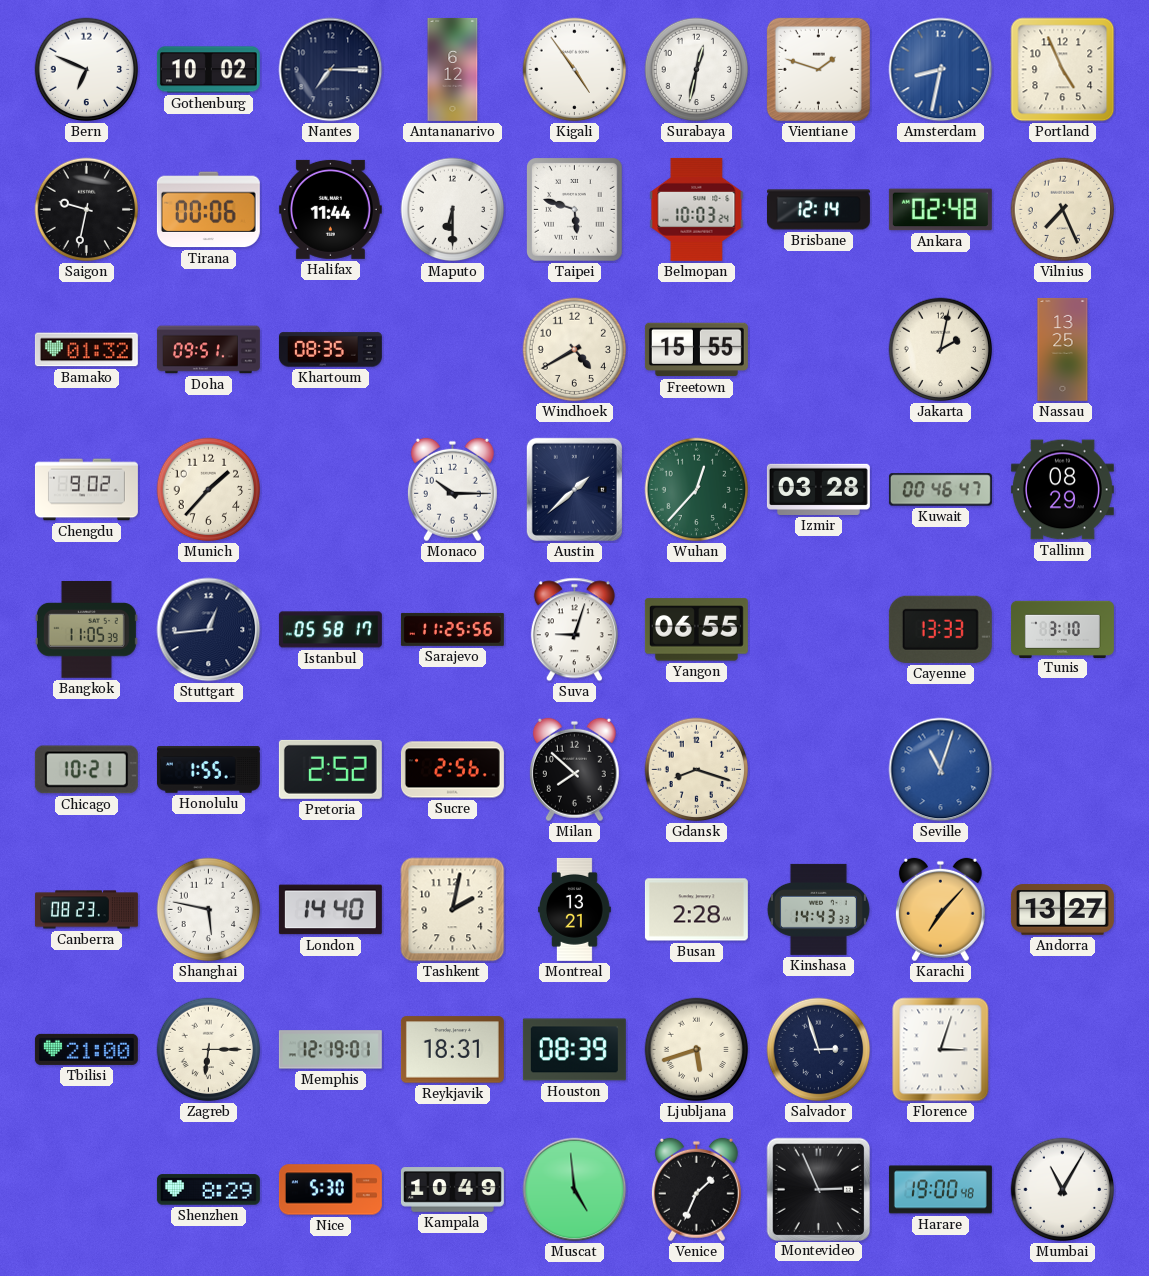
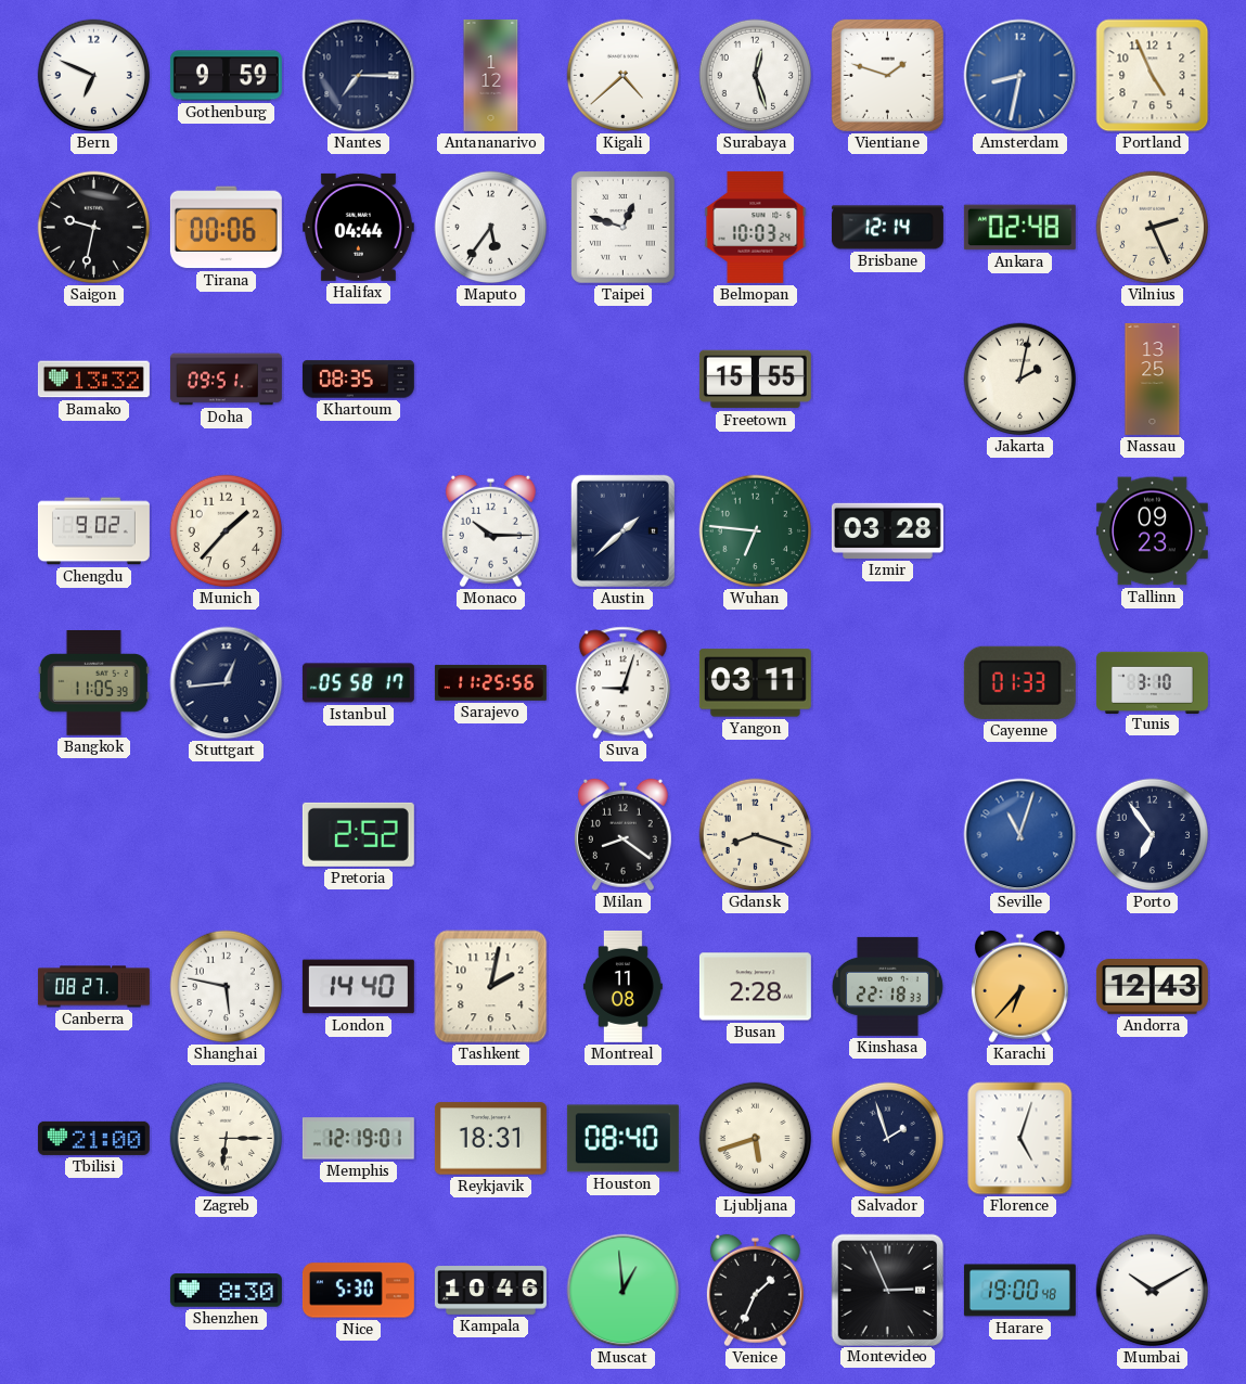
Gothenburg: 10:02 -> 9:59
Antananarivo: 6:12 -> 1:12
Kigali: 4:54 -> 4:38
Surabaya: 12:32 -> 12:27
Halifax: 11:44 -> 04:44
Maputo: 6:30 -> 5:36
Taipei: 5:48 -> 12:48
Vilnius: 7:26 -> 2:26
Bamako: 01:32 -> 13:32
Windhoek: 4:40 -> none
Wuhan: 12:37 -> 6:46
Kuwait: 00:46 -> none
Tallinn: 08:29 -> 09:23
Yangon: 06:55 -> 03:11
Cayenne: 13:33 -> 01:33
Chicago: 10:21 -> none
Honolulu: 1:55 -> none
Sucre: 2:56 -> none
Milan: 7:52 -> 8:21
Porto: none -> 6:54
Canberra: 08:23 -> 08:27
Montreal: 13:21 -> 11:08
Kinshasa: 14:43 -> 22:18
Karachi: 7:07 -> 6:37
Andorra: 13:27 -> 12:43
Houston: 08:39 -> 08:40
Salvador: 2:57 -> 1:57
Florence: 3:03 -> 5:03
Shenzhen: 8:29 -> 8:30
Kampala: 10:49 -> 10:46
Muscat: 4:59 -> 12:59
Mumbai: 11:05 -> 10:10
